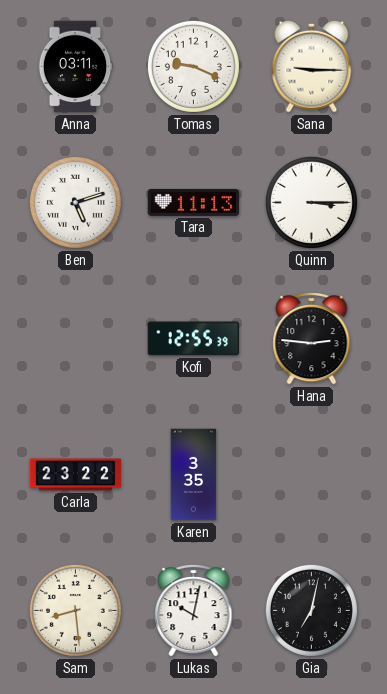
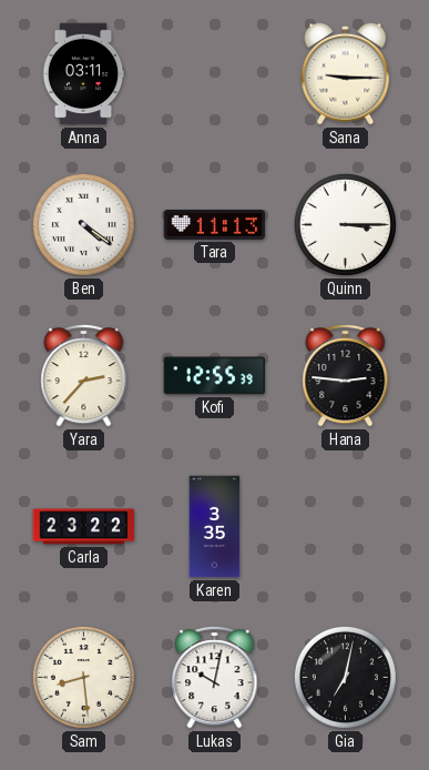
Tomas: 9:19 -> none
Ben: 5:12 -> 4:21
Yara: none -> 2:37
